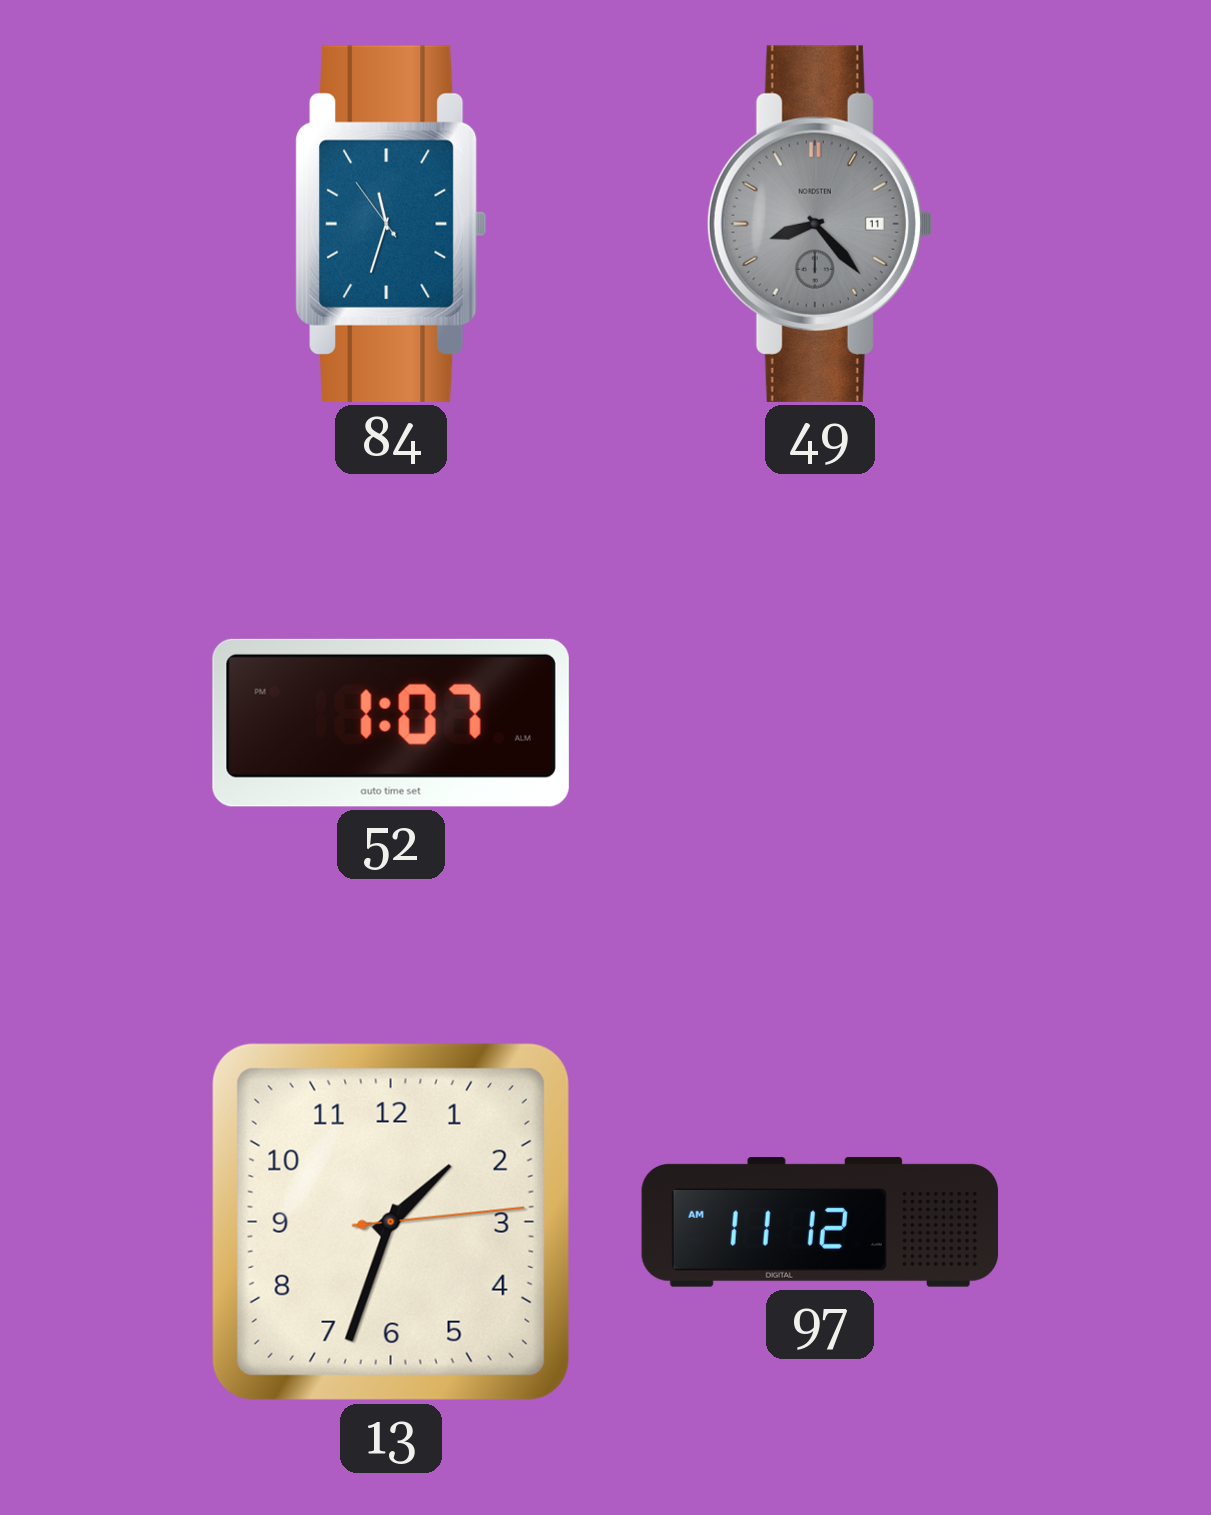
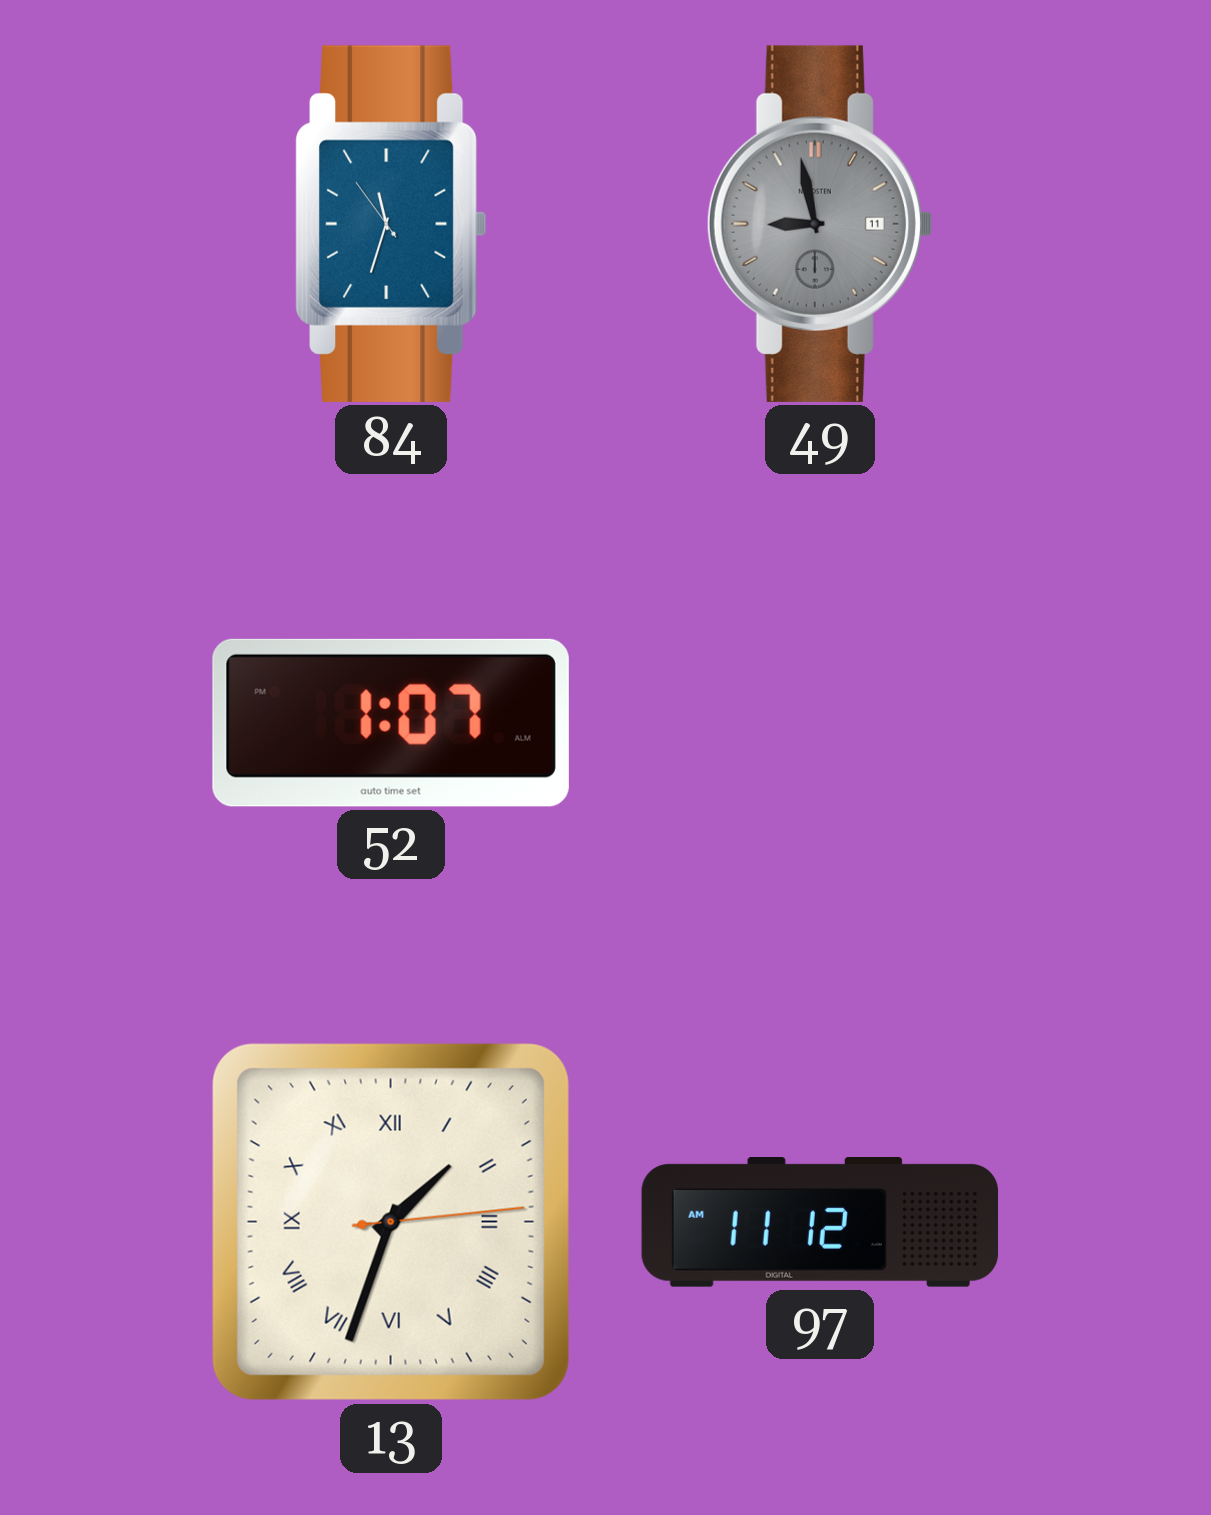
49: 8:23 -> 8:58
13 numerals: Arabic -> Roman
